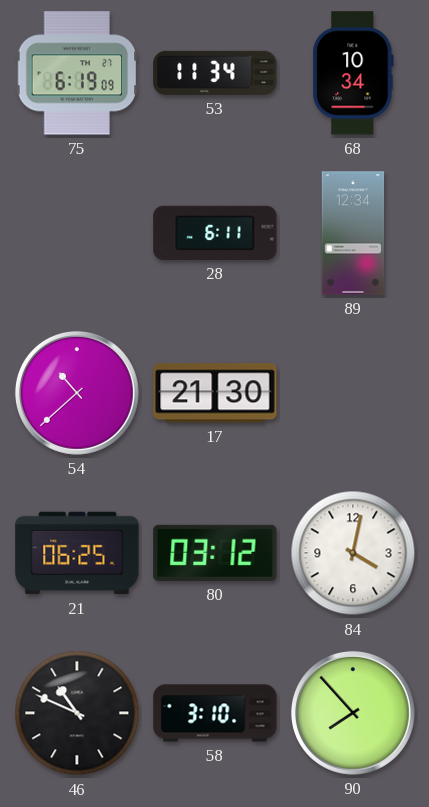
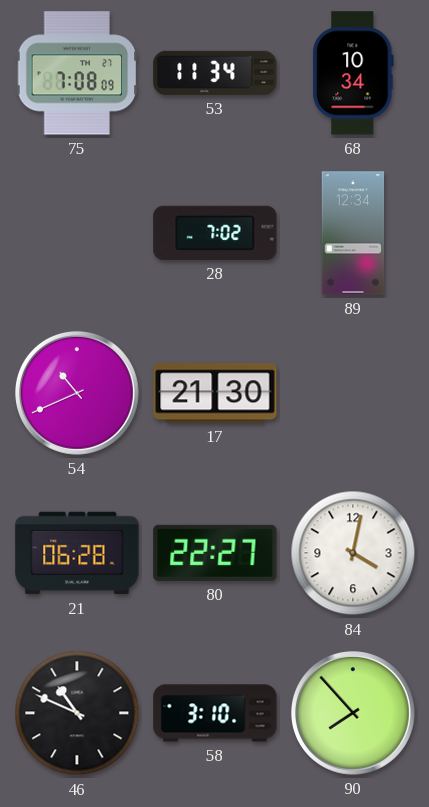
75: 6:19 -> 7:08
28: 6:11 -> 7:02
54: 10:38 -> 10:41
21: 06:25 -> 06:28
80: 03:12 -> 22:27
